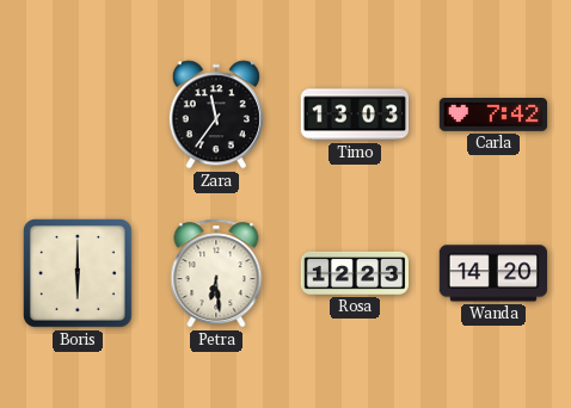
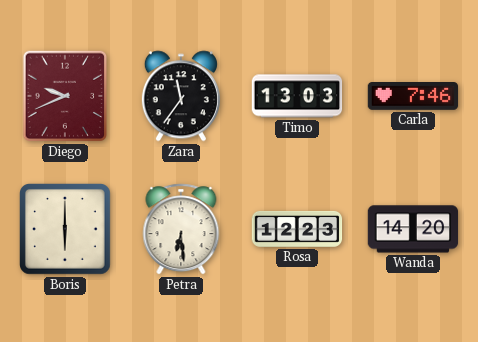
Diego: none -> 9:41
Carla: 7:42 -> 7:46
